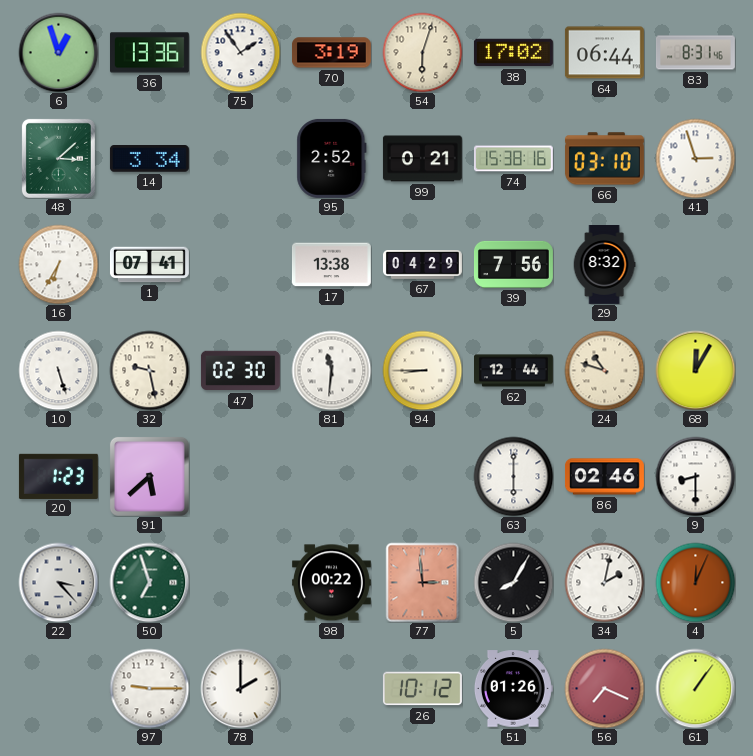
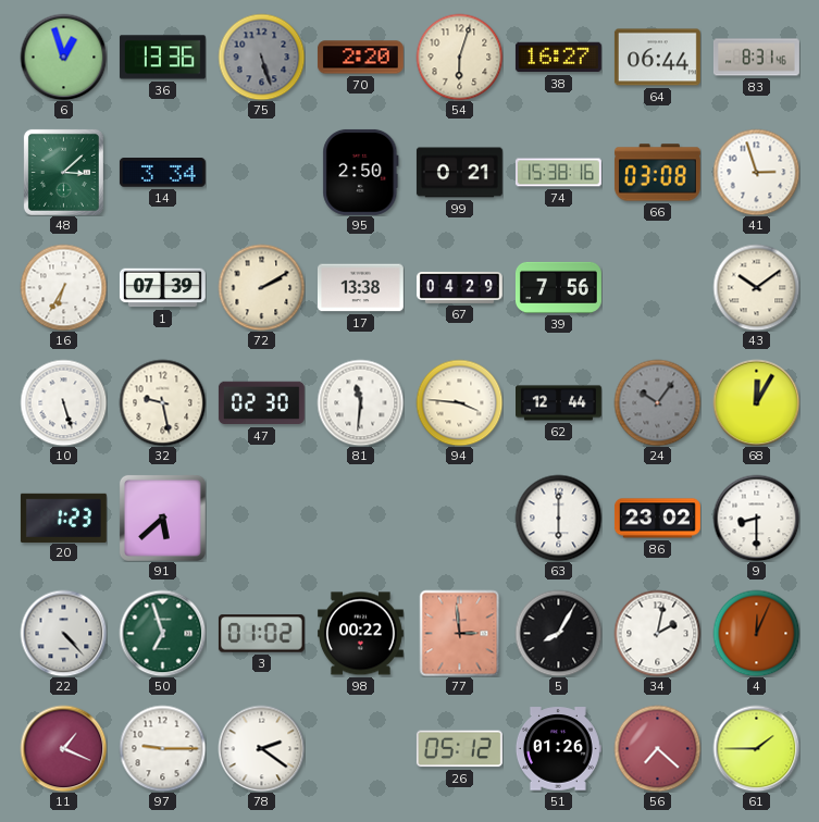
75: 1:54 -> 5:27
75 dial: white -> grey
70: 3:19 -> 2:20
38: 17:02 -> 16:27
95: 2:52 -> 2:50
66: 03:10 -> 03:08
1: 07:41 -> 07:39
72: none -> 2:10
29: 8:32 -> none
43: none -> 10:09
94: 8:45 -> 3:46
24: 10:48 -> 10:06
24 dial: cream -> grey
86: 02:46 -> 23:02
22: 3:23 -> 4:23
3: none -> 01:02
11: none -> 1:19
78: 2:00 -> 2:21
26: 10:12 -> 05:12
56: 7:19 -> 7:22
61: 1:06 -> 1:45
